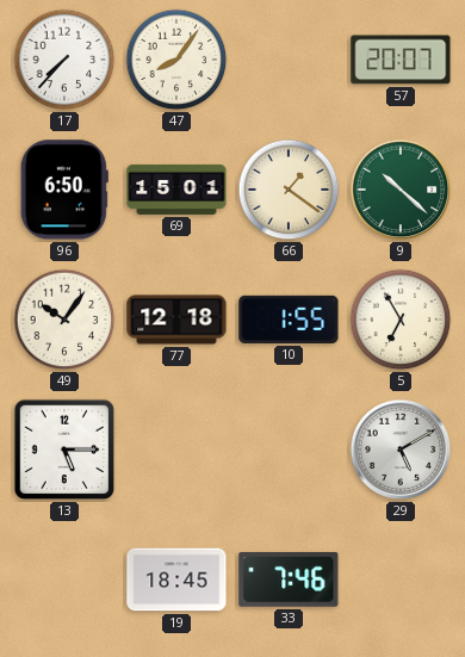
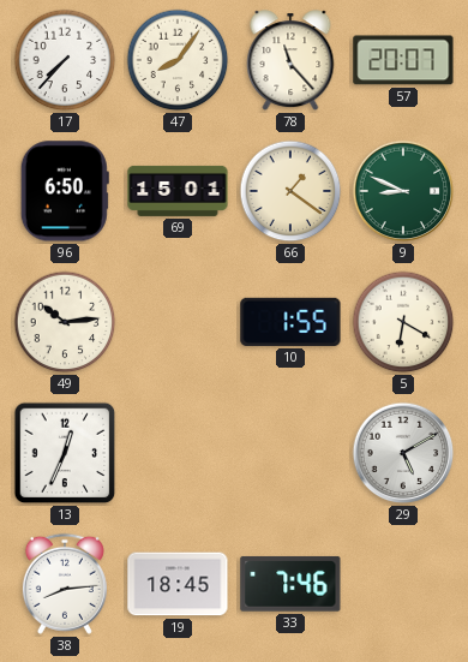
78: none -> 11:23
9: 10:22 -> 8:49
49: 10:06 -> 10:14
77: 12:18 -> none
5: 6:55 -> 6:20
13: 5:15 -> 12:34
38: none -> 8:14
